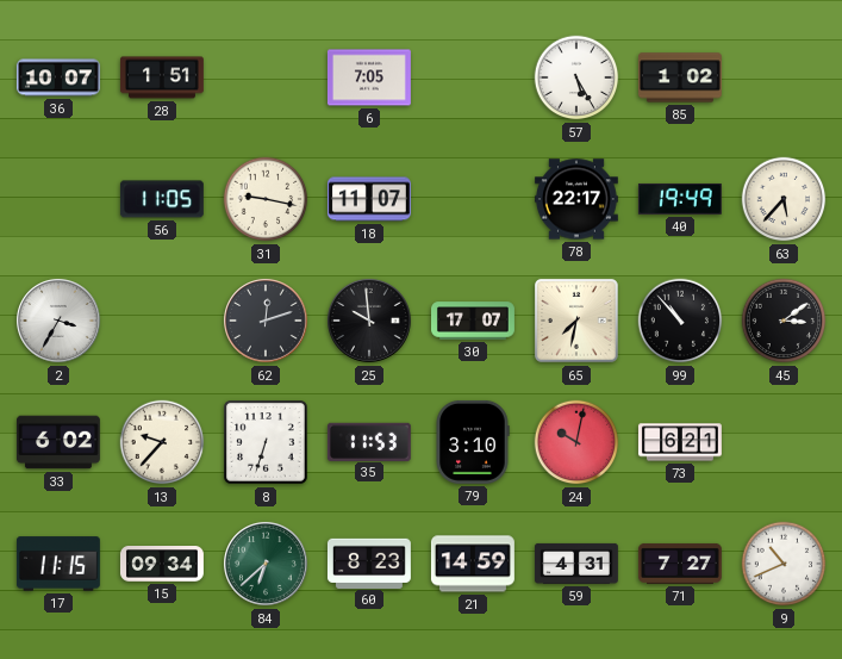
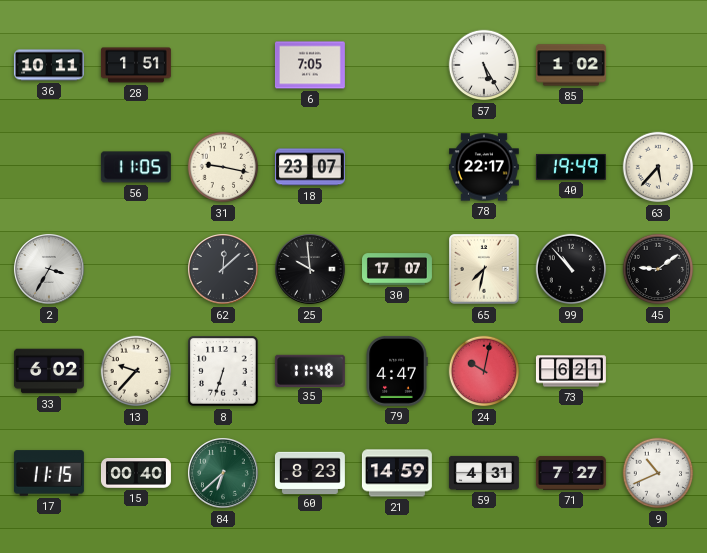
36: 10:07 -> 10:11
18: 11:07 -> 23:07
62: 12:12 -> 12:08
45: 3:09 -> 9:09
35: 11:53 -> 11:48
79: 3:10 -> 4:47
15: 09:34 -> 00:40
